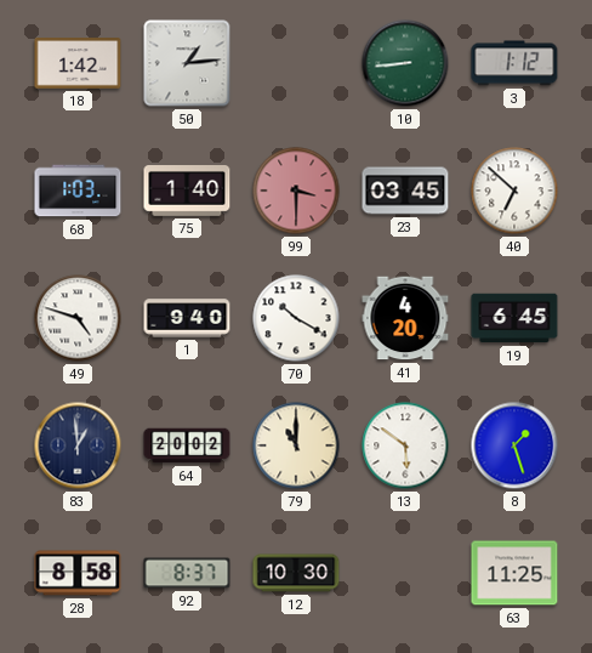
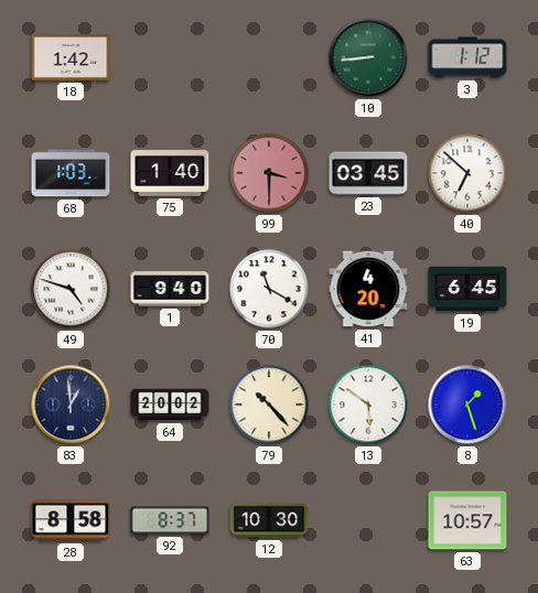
50: 1:14 -> none
70: 10:20 -> 11:20
79: 11:00 -> 10:23
63: 11:25 -> 10:57
